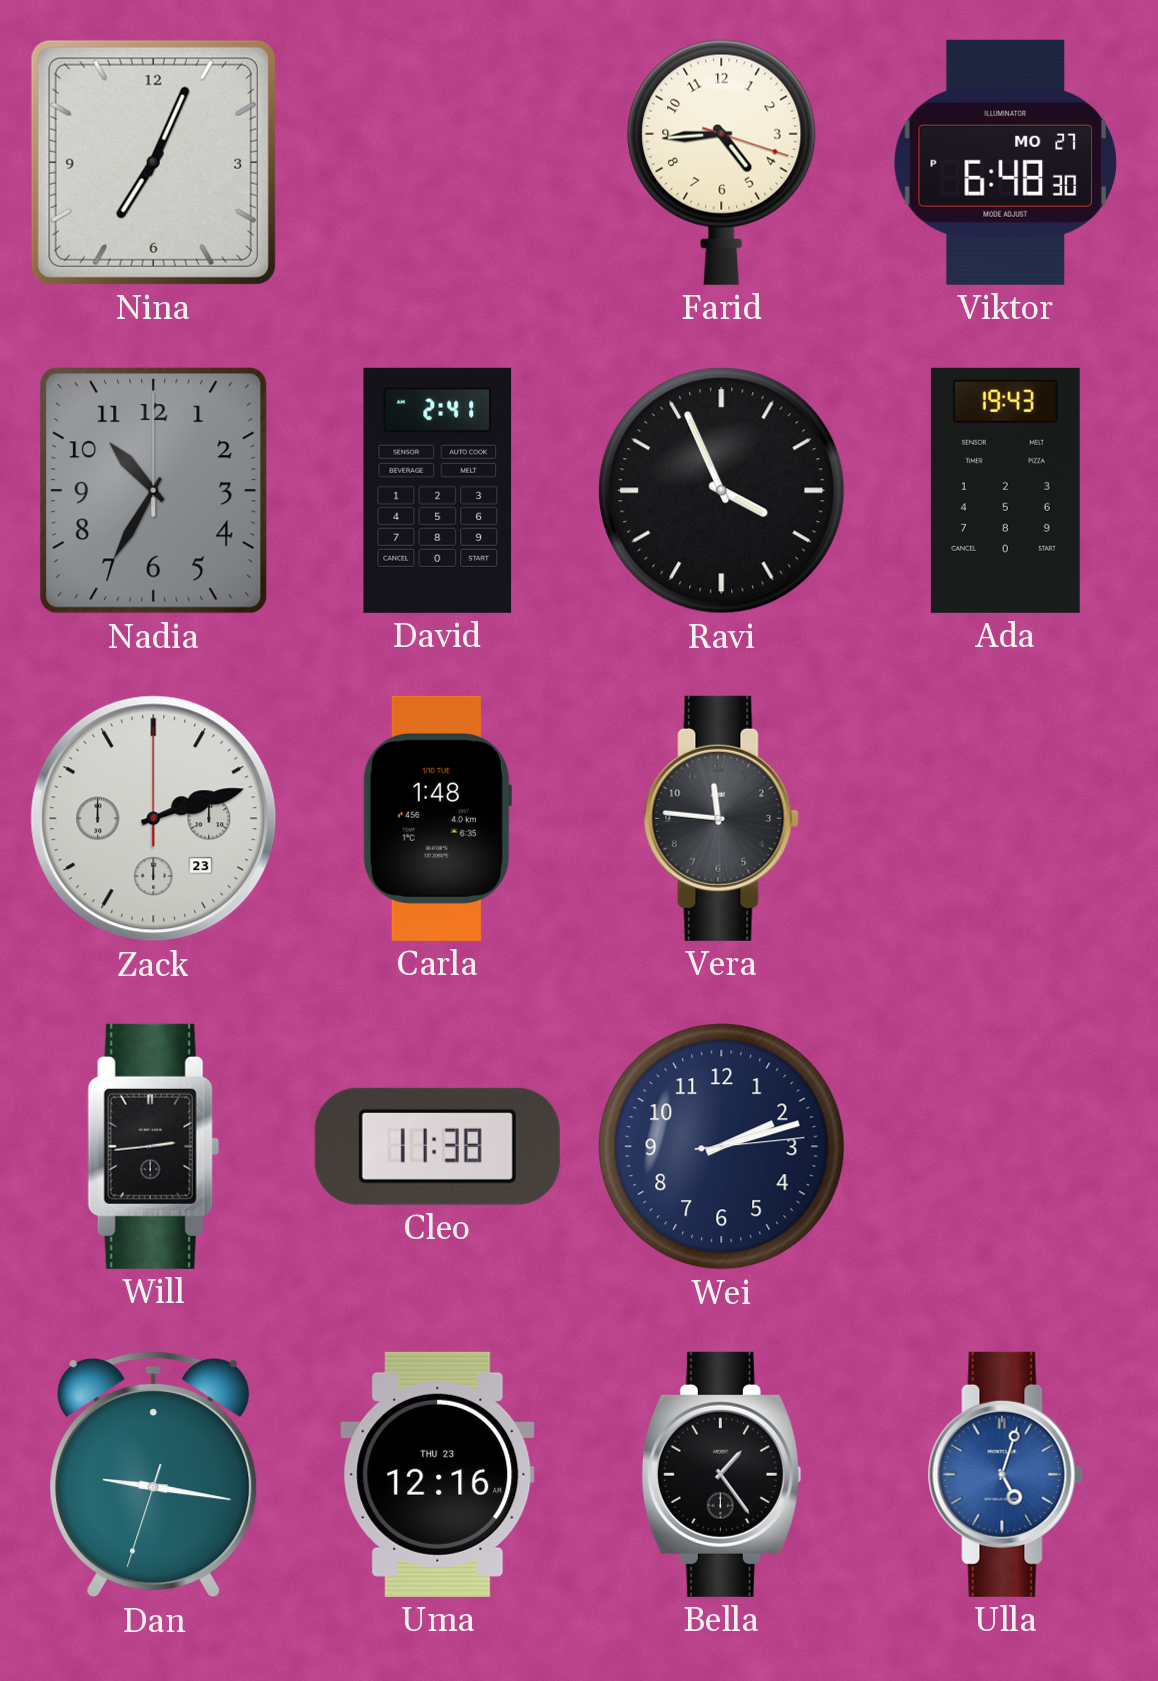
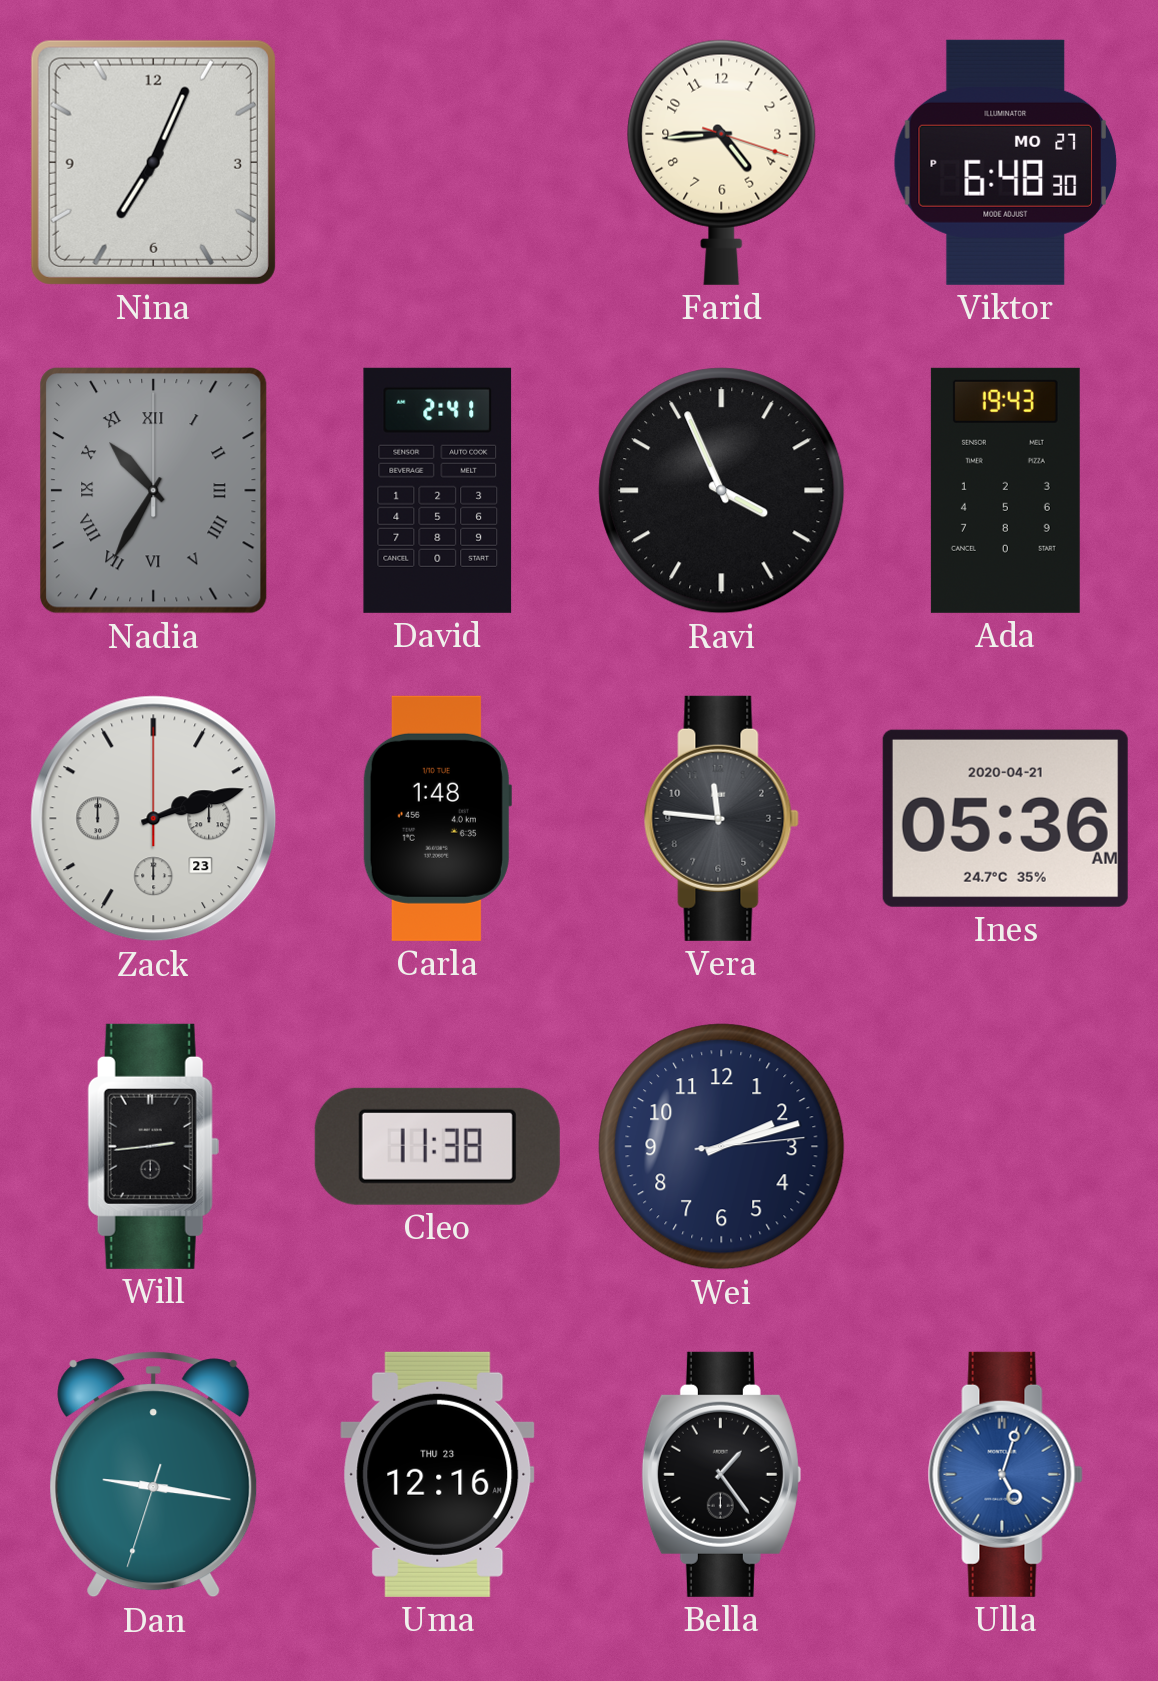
Nadia numerals: Arabic -> Roman
Ines: none -> 05:36
